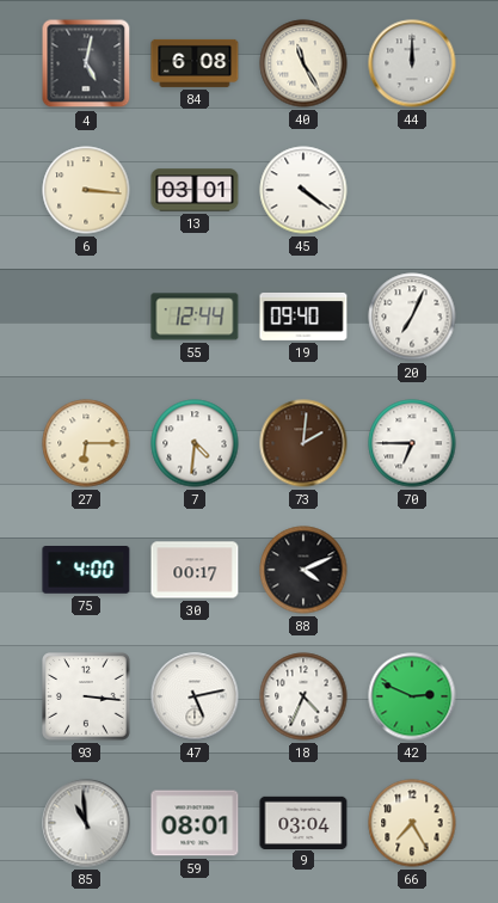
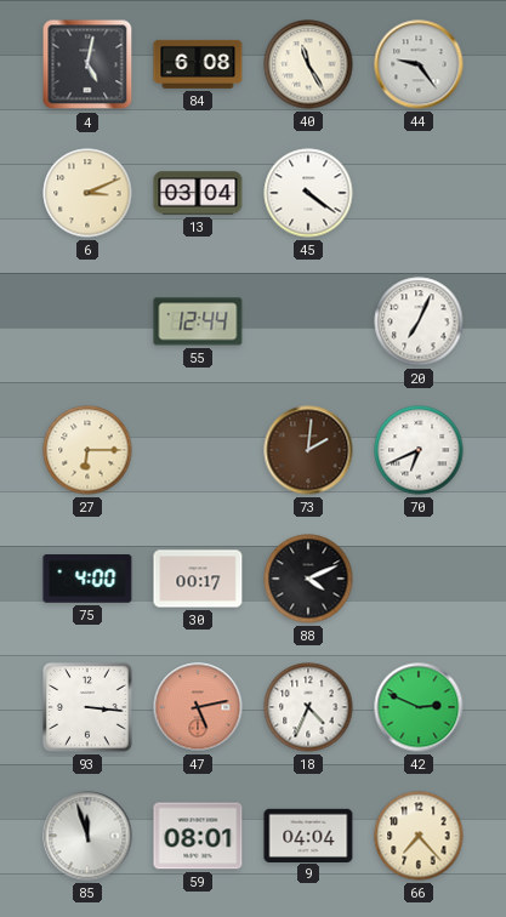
44: 12:00 -> 9:24
6: 3:16 -> 3:11
13: 03:01 -> 03:04
19: 09:40 -> none
7: 4:31 -> none
70: 6:45 -> 6:41
47 dial: white -> salmon
85: 10:59 -> 11:57
9: 03:04 -> 04:04
66: 7:25 -> 7:23
